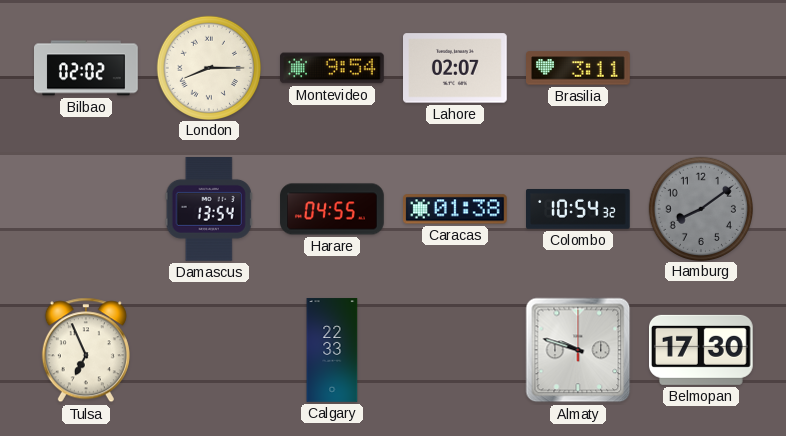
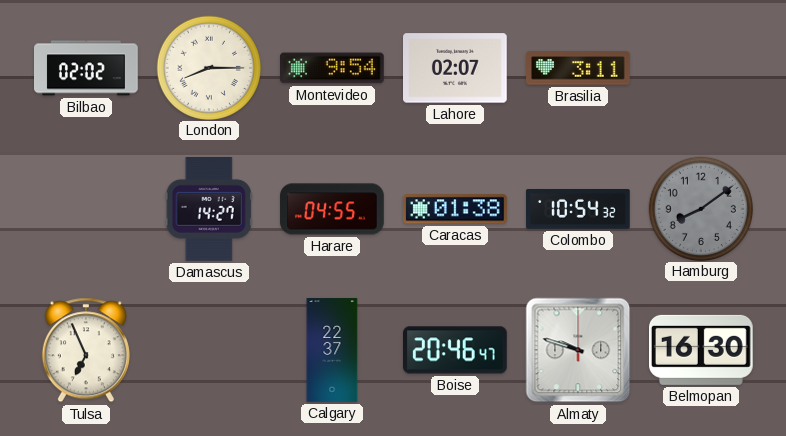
Damascus: 13:54 -> 14:27
Calgary: 22:33 -> 22:37
Boise: none -> 20:46
Belmopan: 17:30 -> 16:30
